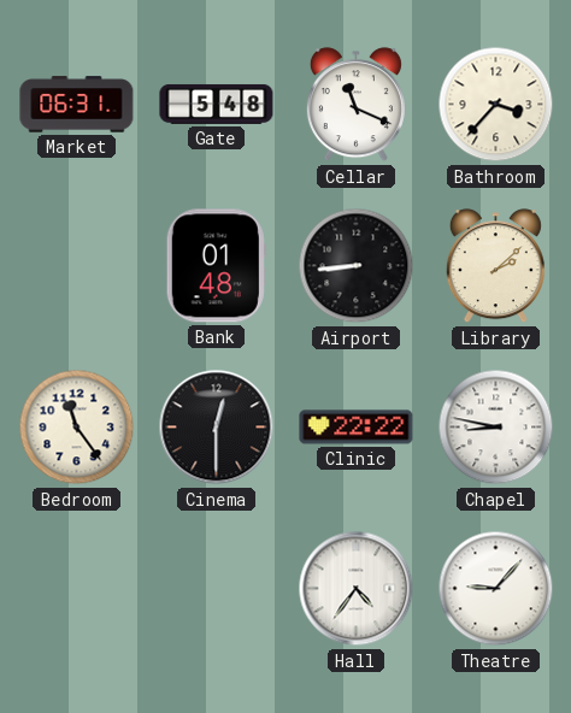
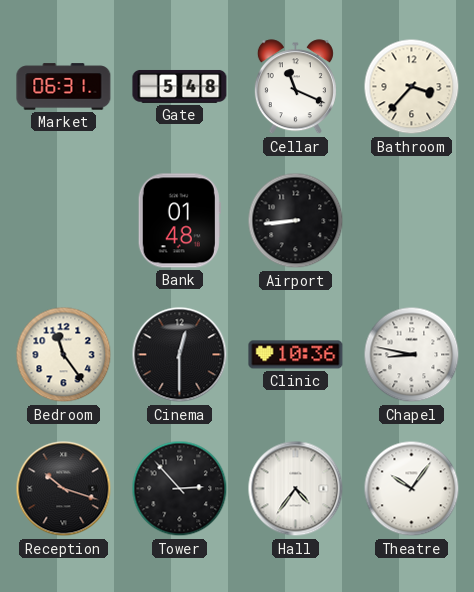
Library: 2:08 -> none
Clinic: 22:22 -> 10:36
Reception: none -> 10:18
Tower: none -> 2:53
Theatre: 9:07 -> 10:06
